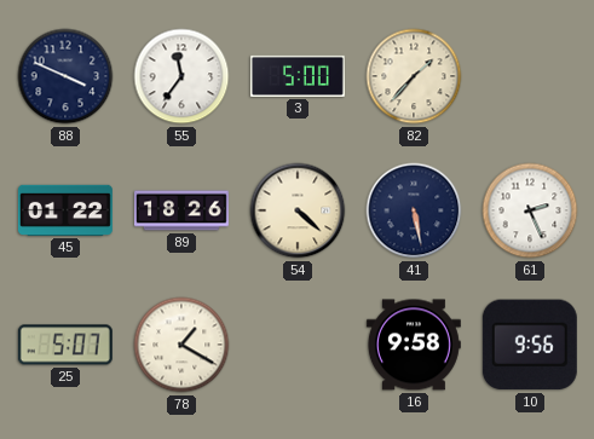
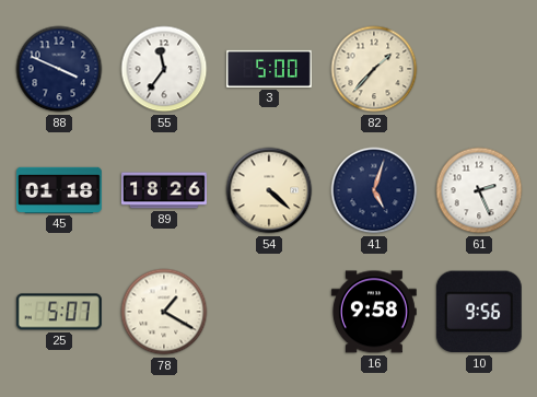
45: 01:22 -> 01:18
41: 5:28 -> 5:03
